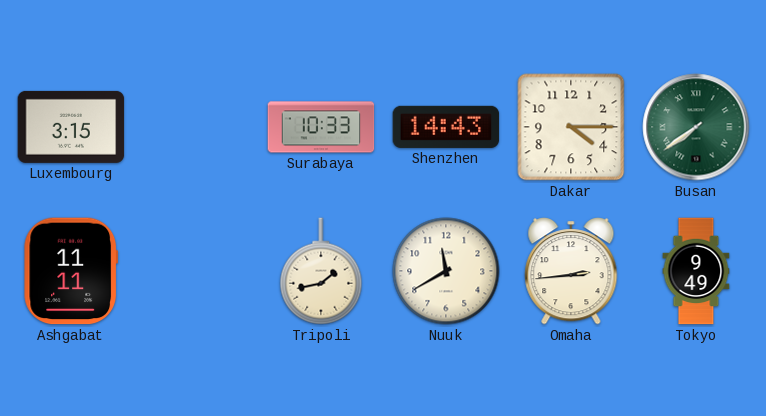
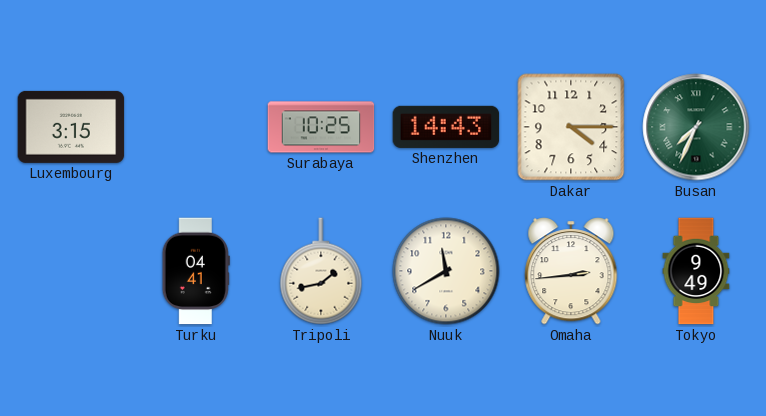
Surabaya: 10:33 -> 10:25
Busan: 7:39 -> 7:34
Ashgabat: 11:11 -> none
Turku: none -> 04:41
